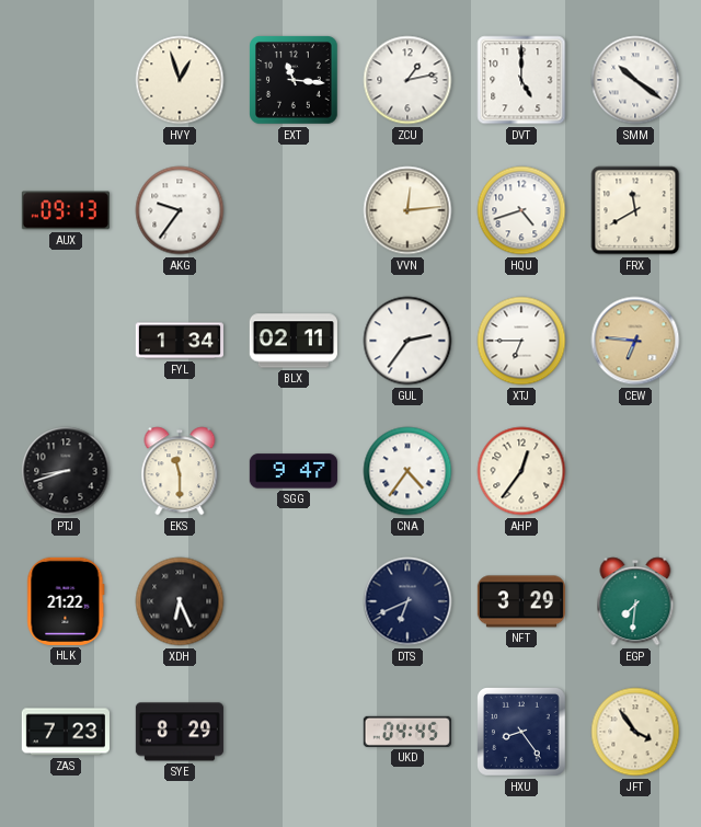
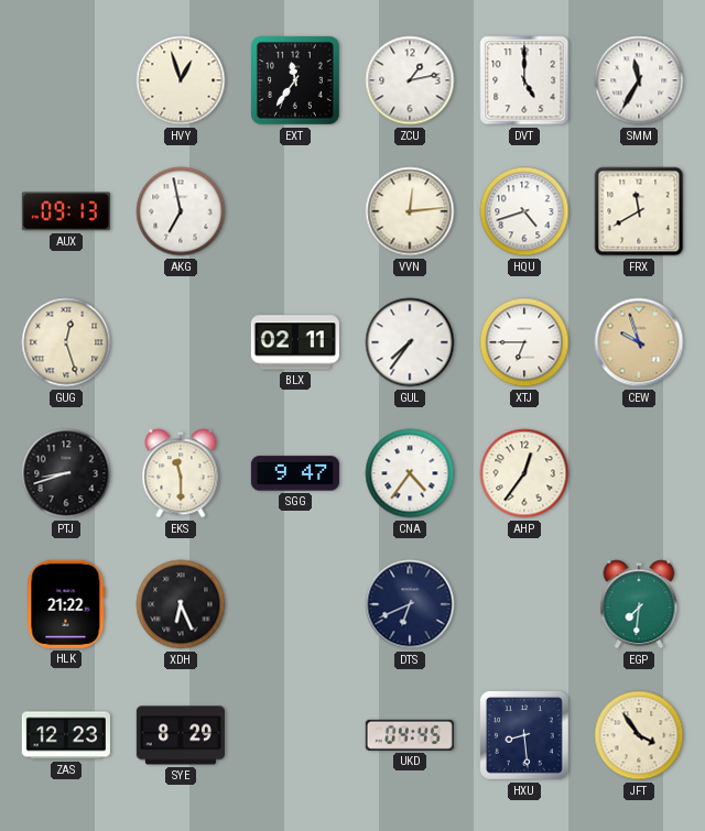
EXT: 11:16 -> 11:36
SMM: 10:21 -> 11:35
AKG: 9:36 -> 6:58
GUG: none -> 12:27
FYL: 1:34 -> none
GUL: 2:36 -> 7:36
CEW: 6:46 -> 9:57
NFT: 3:29 -> none
ZAS: 7:23 -> 12:23
HXU: 8:24 -> 8:29
